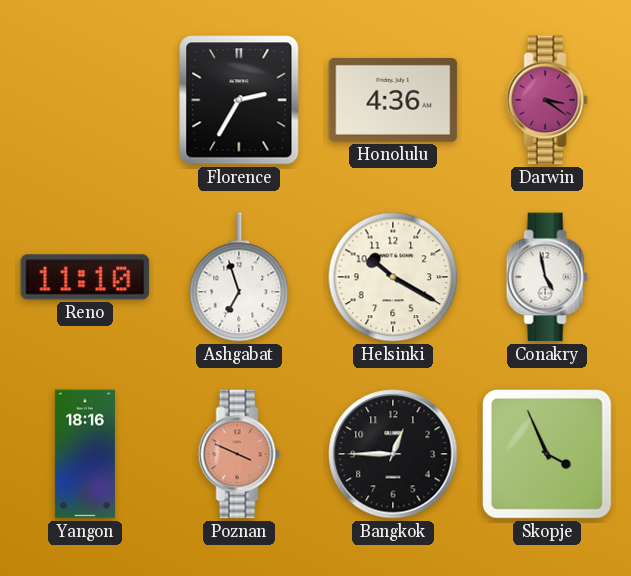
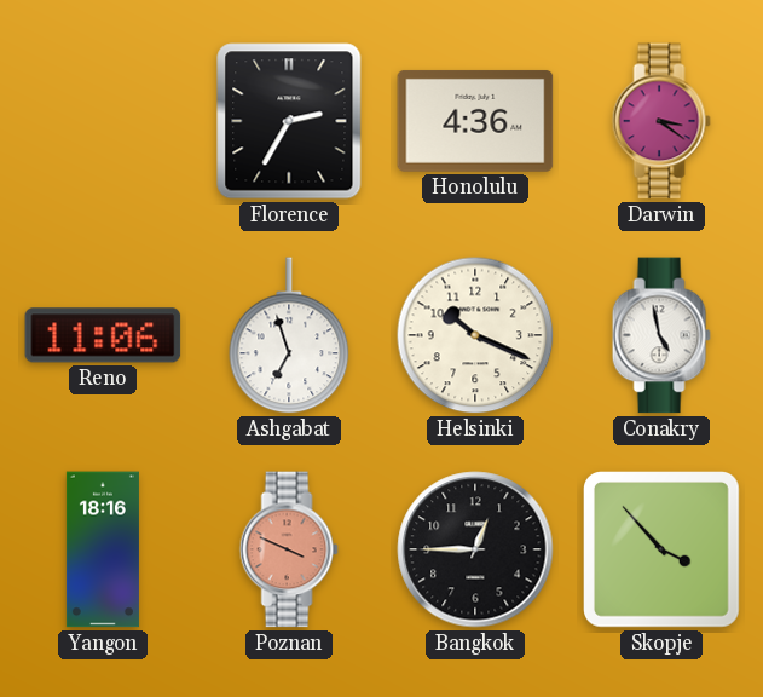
Reno: 11:10 -> 11:06
Helsinki: 10:20 -> 10:19
Skopje: 3:56 -> 3:53
